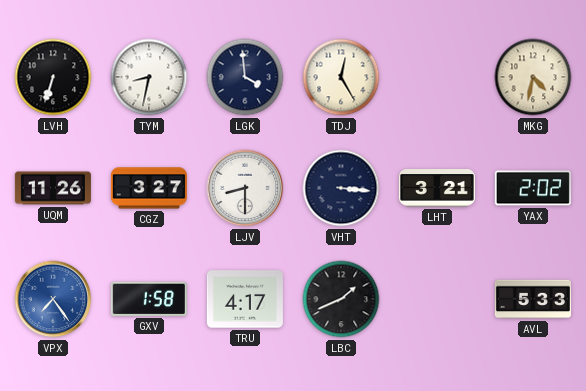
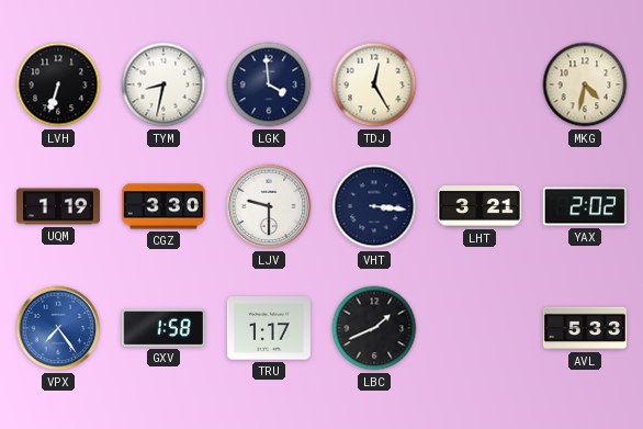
UQM: 11:26 -> 1:19
CGZ: 3:27 -> 3:30
LJV: 8:30 -> 9:30
TRU: 4:17 -> 1:17
